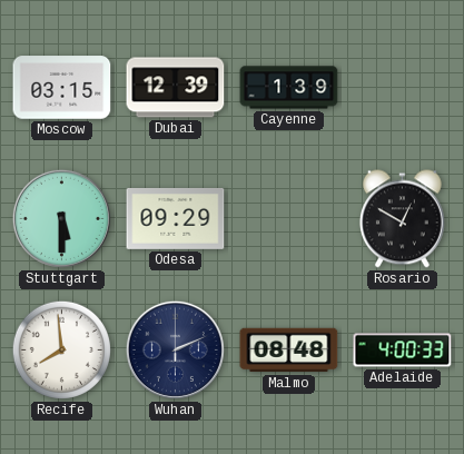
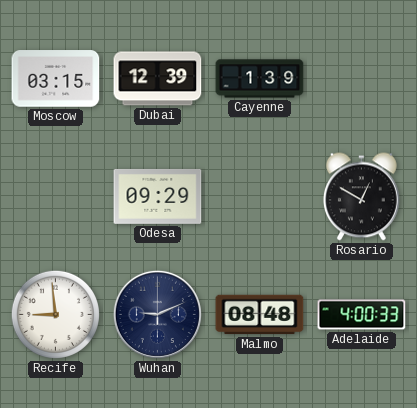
Stuttgart: 5:30 -> none
Recife: 7:59 -> 8:59
Wuhan: 2:11 -> 9:11
